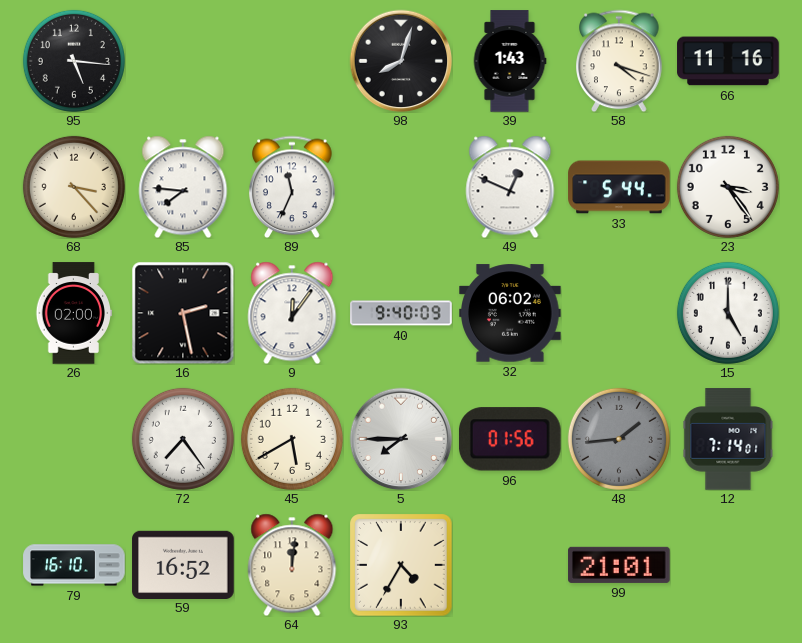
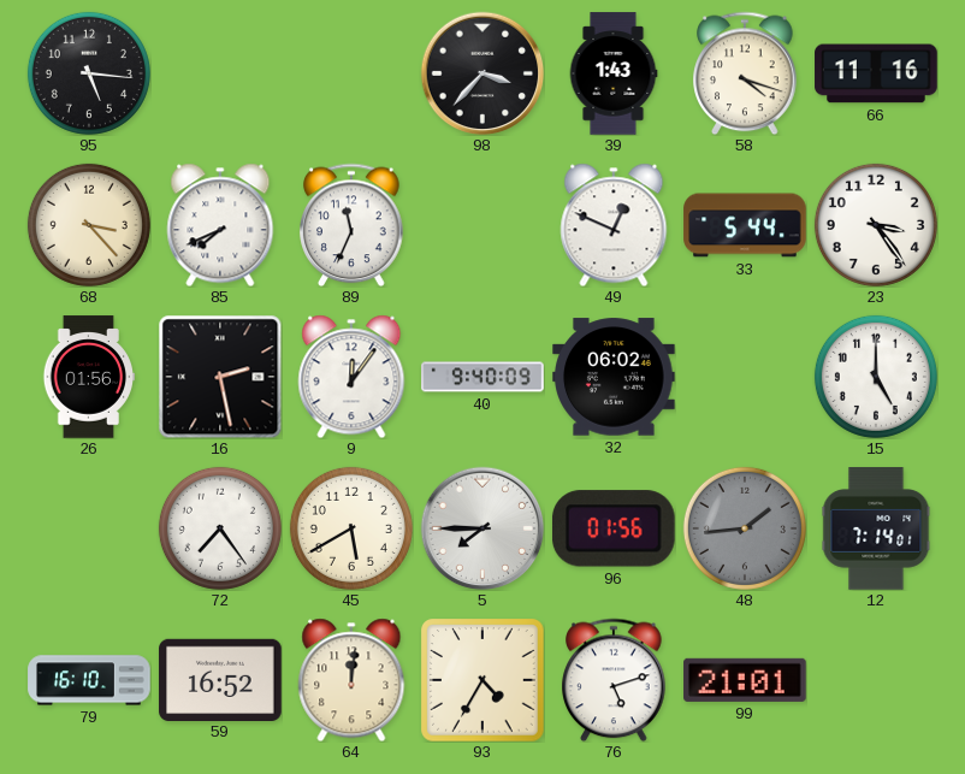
98: 8:03 -> 3:37
85: 7:46 -> 7:41
26: 02:00 -> 01:56
76: none -> 5:12
